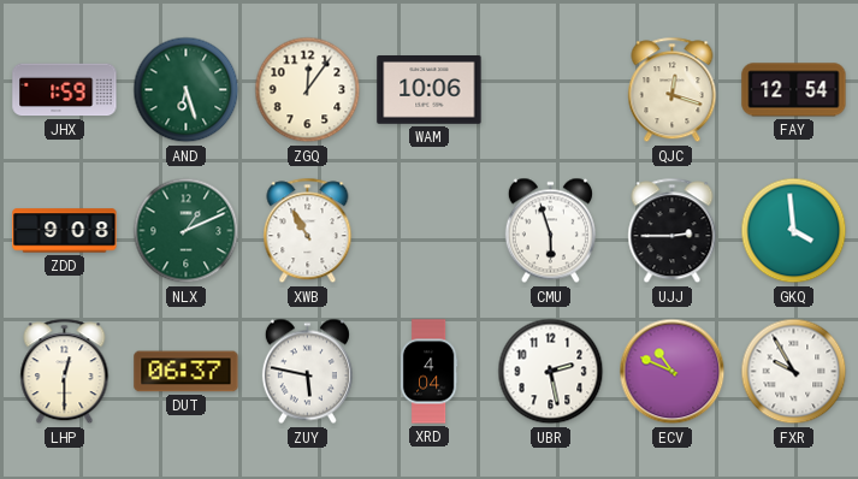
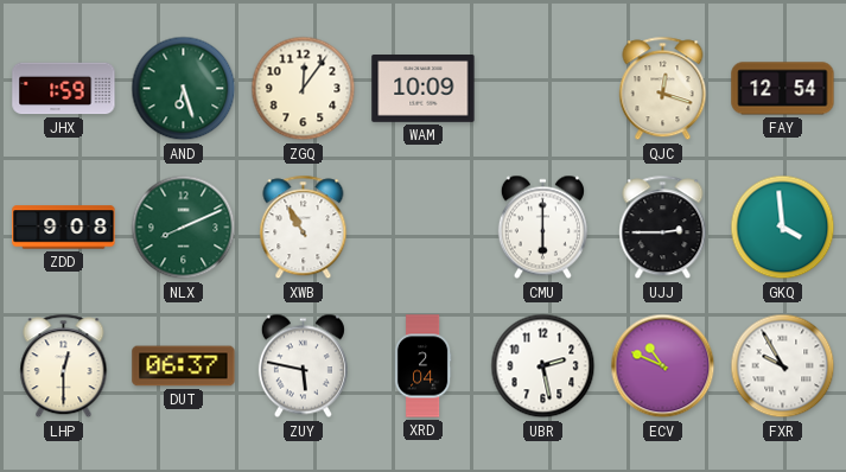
WAM: 10:06 -> 10:09
NLX: 1:11 -> 8:11
CMU: 5:57 -> 6:00
XRD: 4:04 -> 2:04
